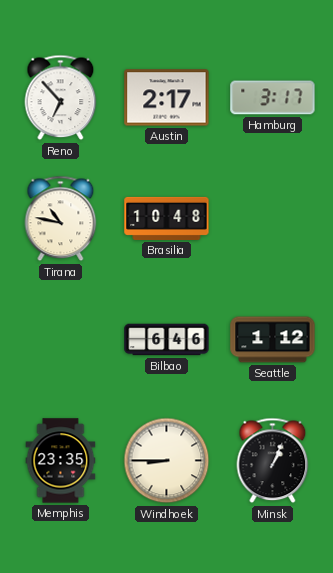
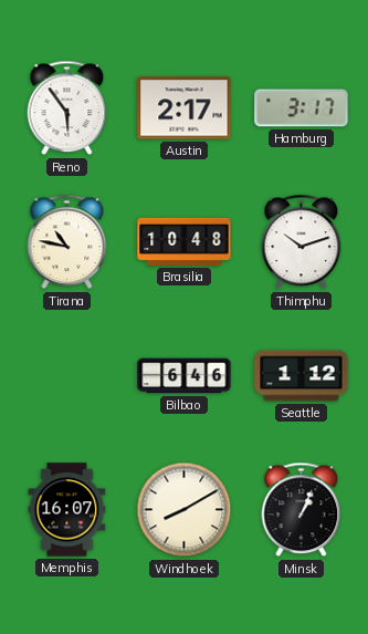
Reno: 6:53 -> 5:54
Thimphu: none -> 10:12
Memphis: 23:35 -> 16:07
Windhoek: 8:45 -> 8:10
